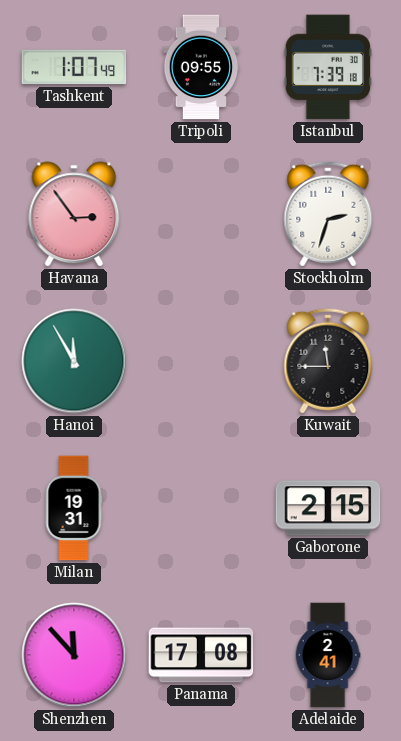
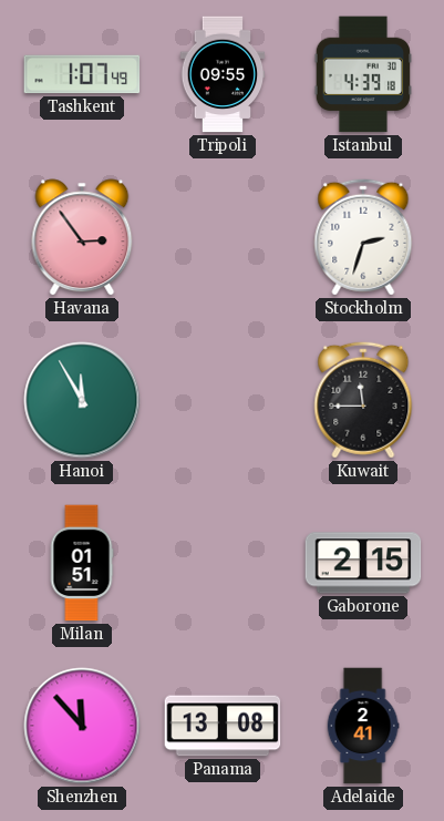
Istanbul: 7:39 -> 4:39
Milan: 19:31 -> 01:51
Panama: 17:08 -> 13:08
